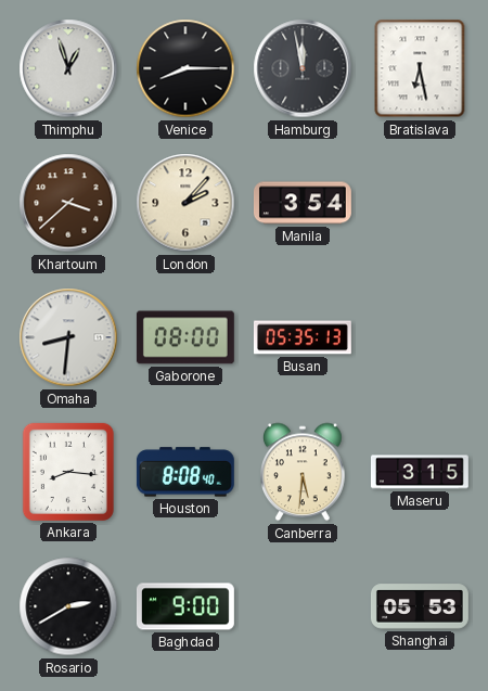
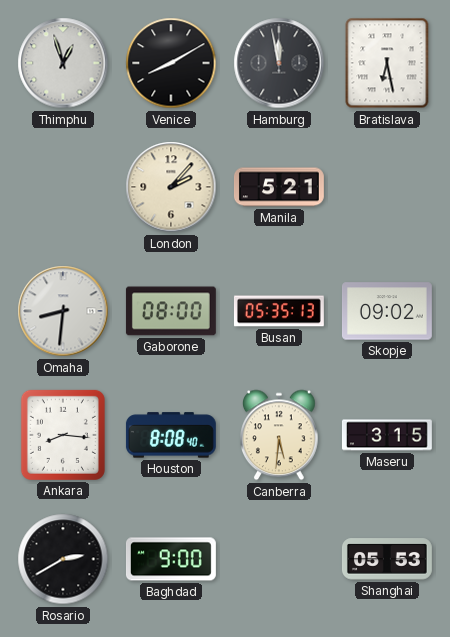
Venice: 8:15 -> 8:10
Khartoum: 3:38 -> none
Manila: 3:54 -> 5:21
Skopje: none -> 09:02
